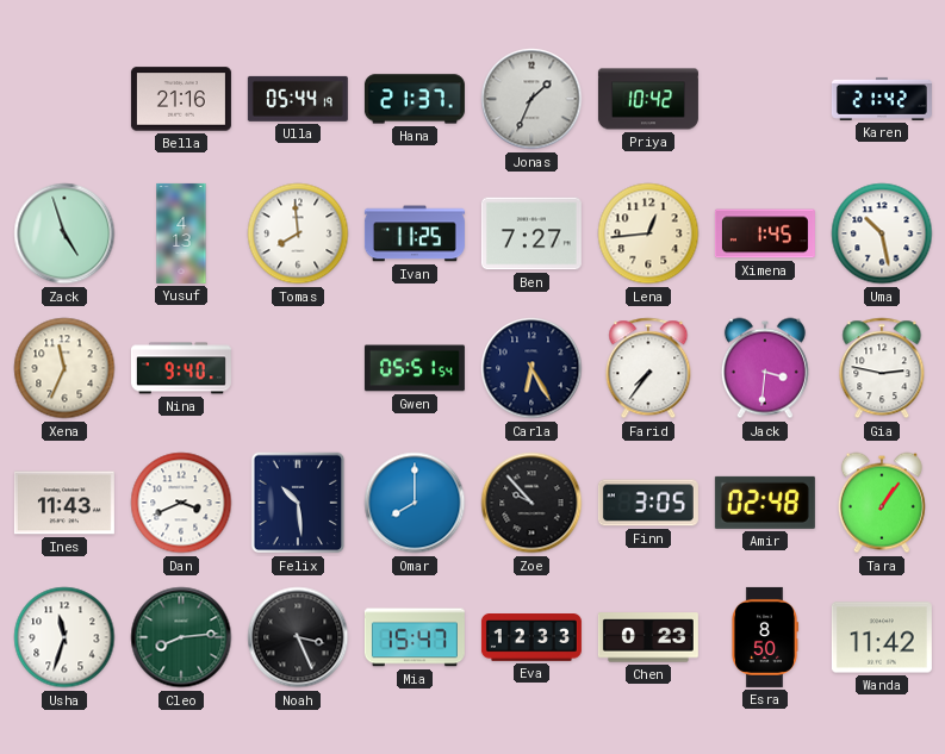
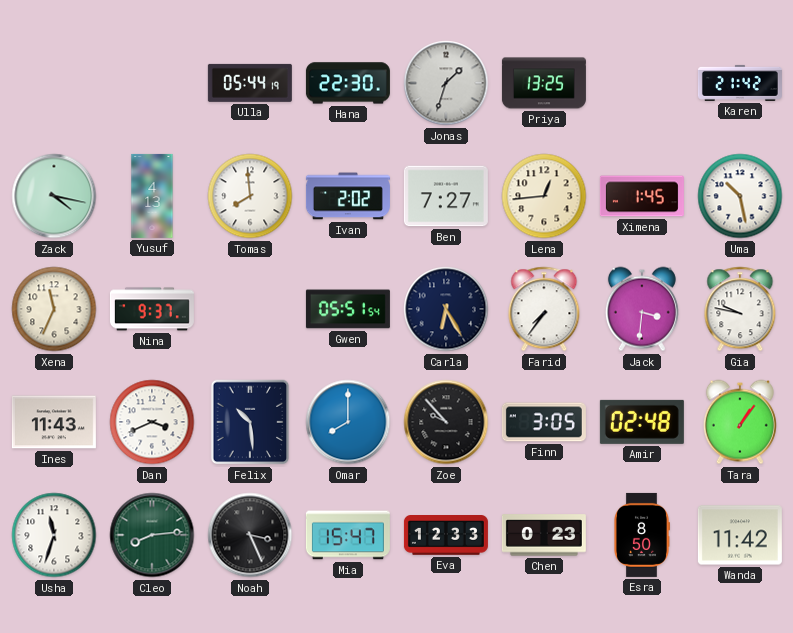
Bella: 21:16 -> none
Hana: 21:37 -> 22:30
Jonas: 1:34 -> 1:33
Priya: 10:42 -> 13:25
Zack: 4:57 -> 4:17
Ivan: 11:25 -> 2:02
Nina: 9:40 -> 9:37
Gia: 2:47 -> 9:47
